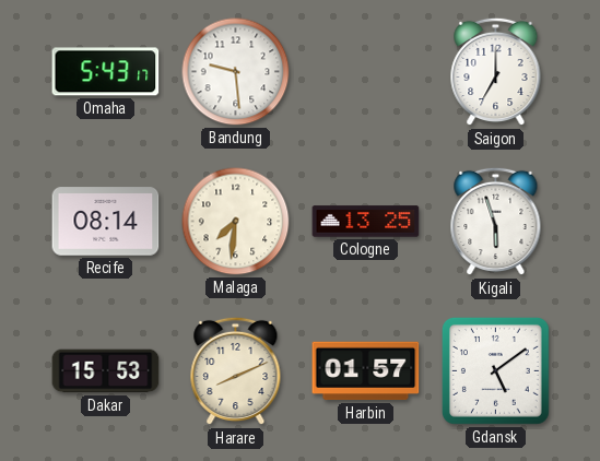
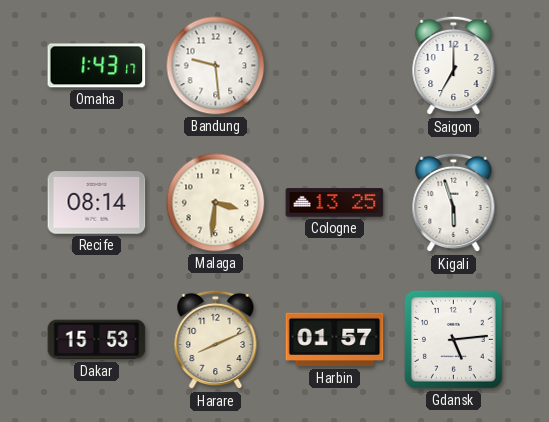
Omaha: 5:43 -> 1:43
Malaga: 7:31 -> 3:31
Gdansk: 5:09 -> 5:14
